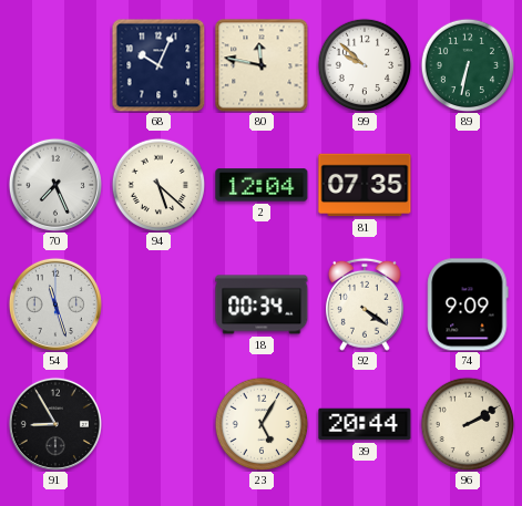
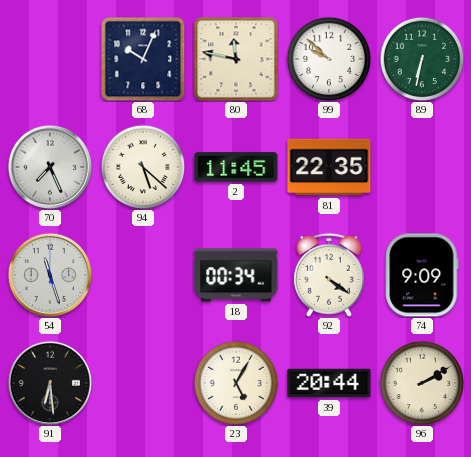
2: 12:04 -> 11:45
81: 07:35 -> 22:35
91: 8:55 -> 6:29
